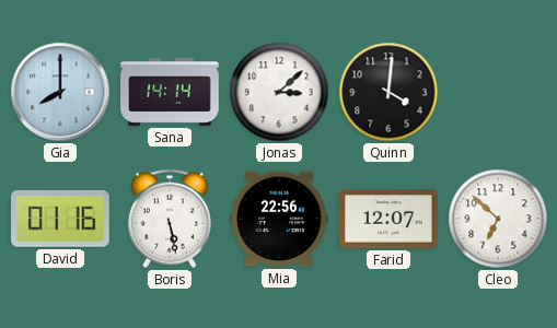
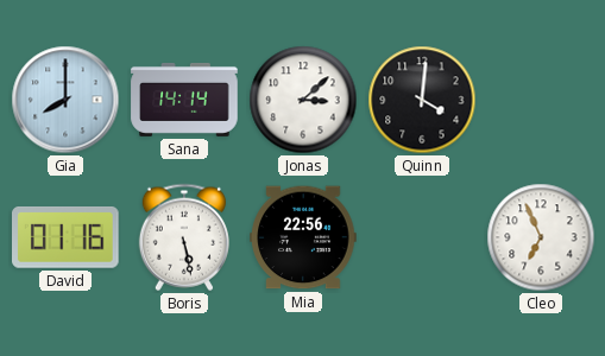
Farid: 12:07 -> none
Cleo: 6:52 -> 6:56
